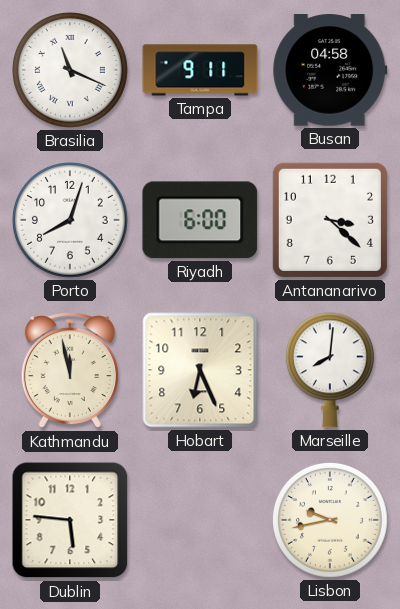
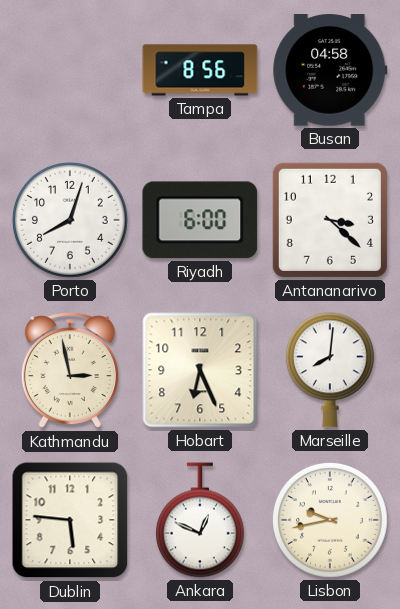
Brasilia: 11:19 -> none
Tampa: 9:11 -> 8:56
Kathmandu: 11:58 -> 2:58
Ankara: none -> 12:49
